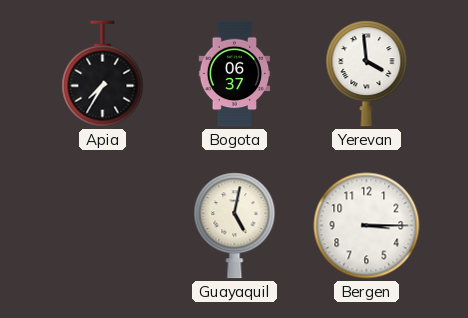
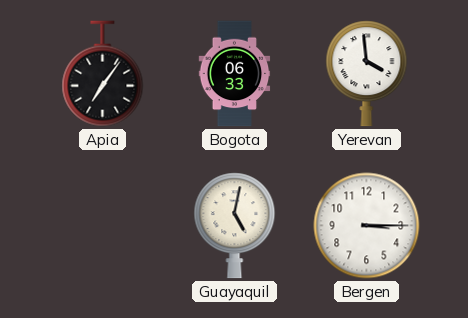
Apia: 7:35 -> 7:06
Bogota: 06:37 -> 06:33
